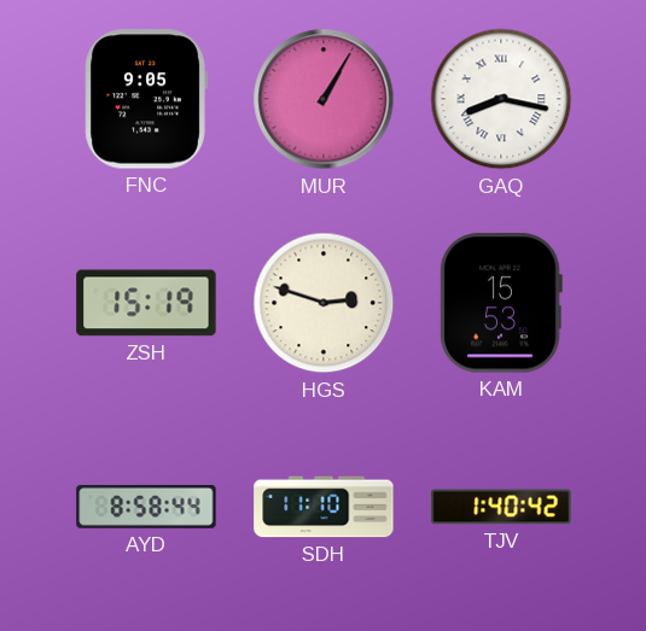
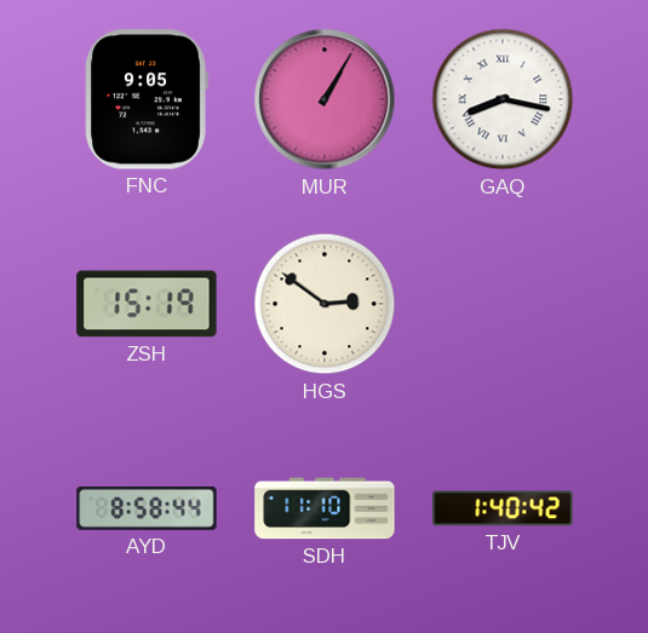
HGS: 2:48 -> 2:51
KAM: 15:53 -> none
